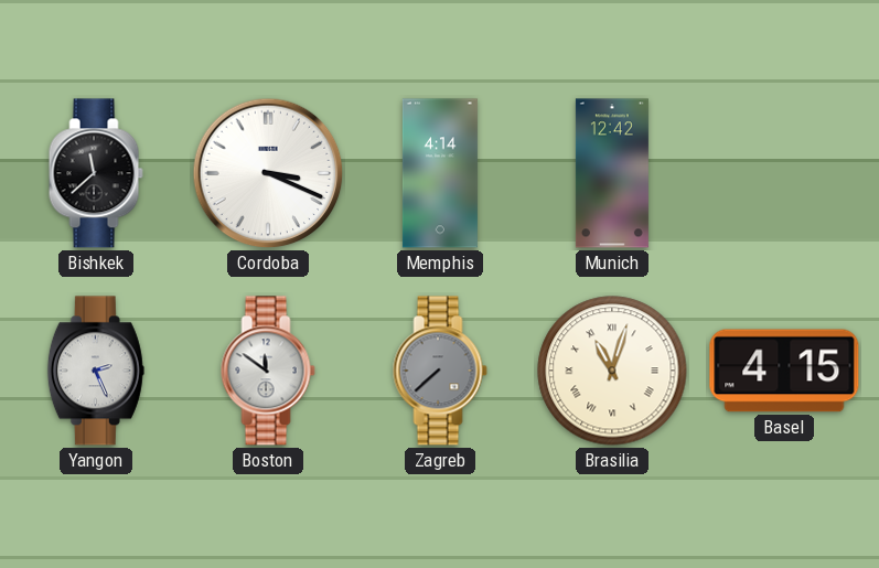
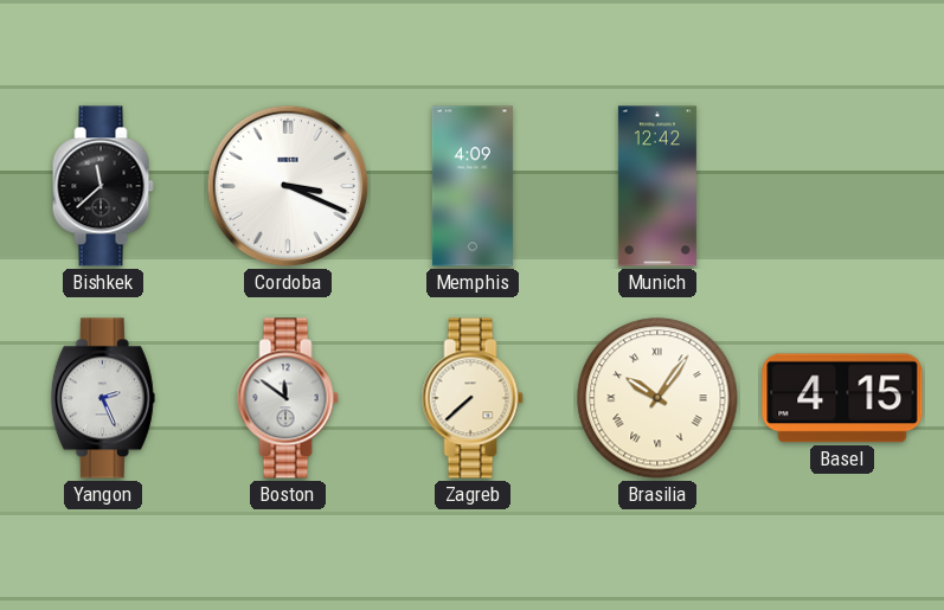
Memphis: 4:14 -> 4:09
Zagreb dial: grey -> cream
Brasilia: 11:03 -> 10:06
